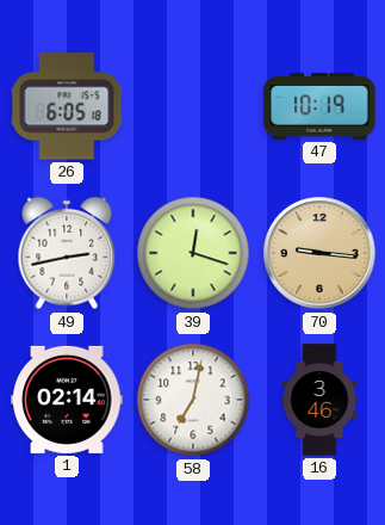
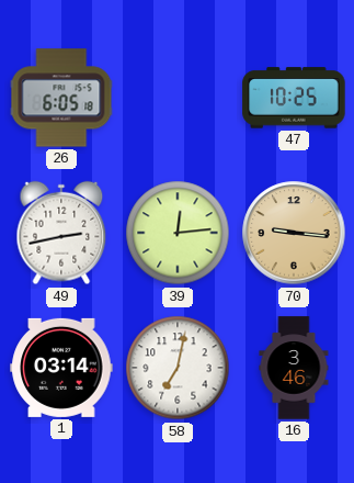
47: 10:19 -> 10:25
39: 12:18 -> 12:14
1: 02:14 -> 03:14
